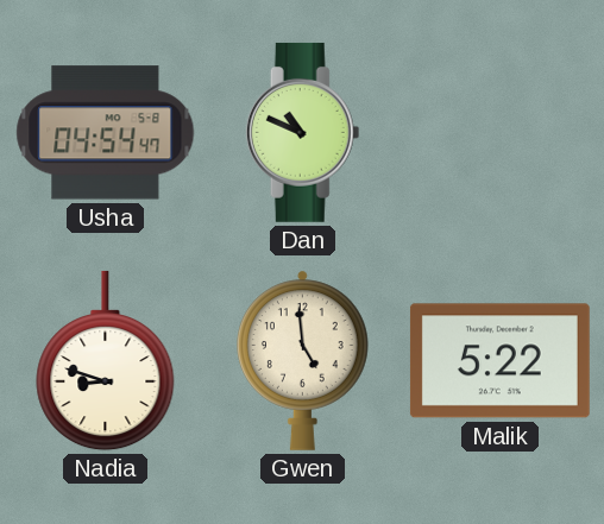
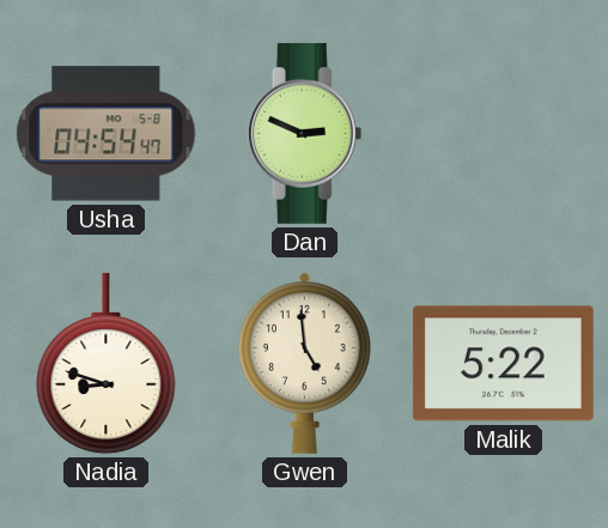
Dan: 10:49 -> 2:49
